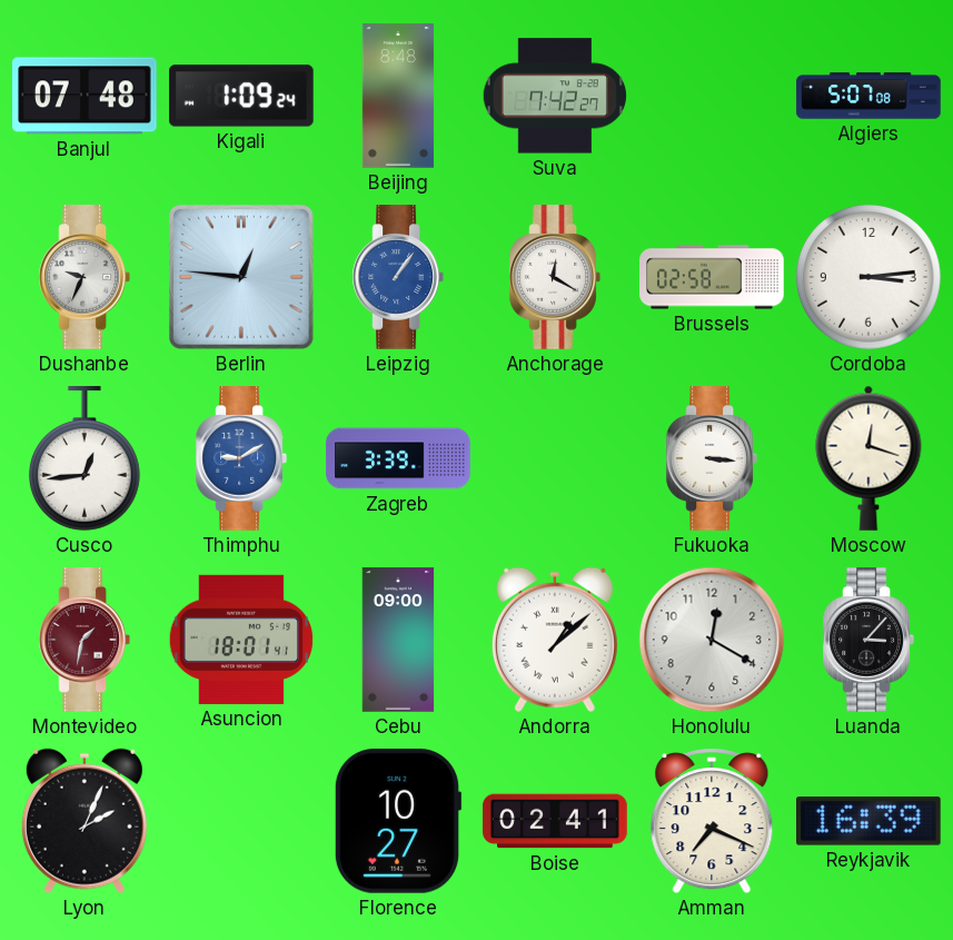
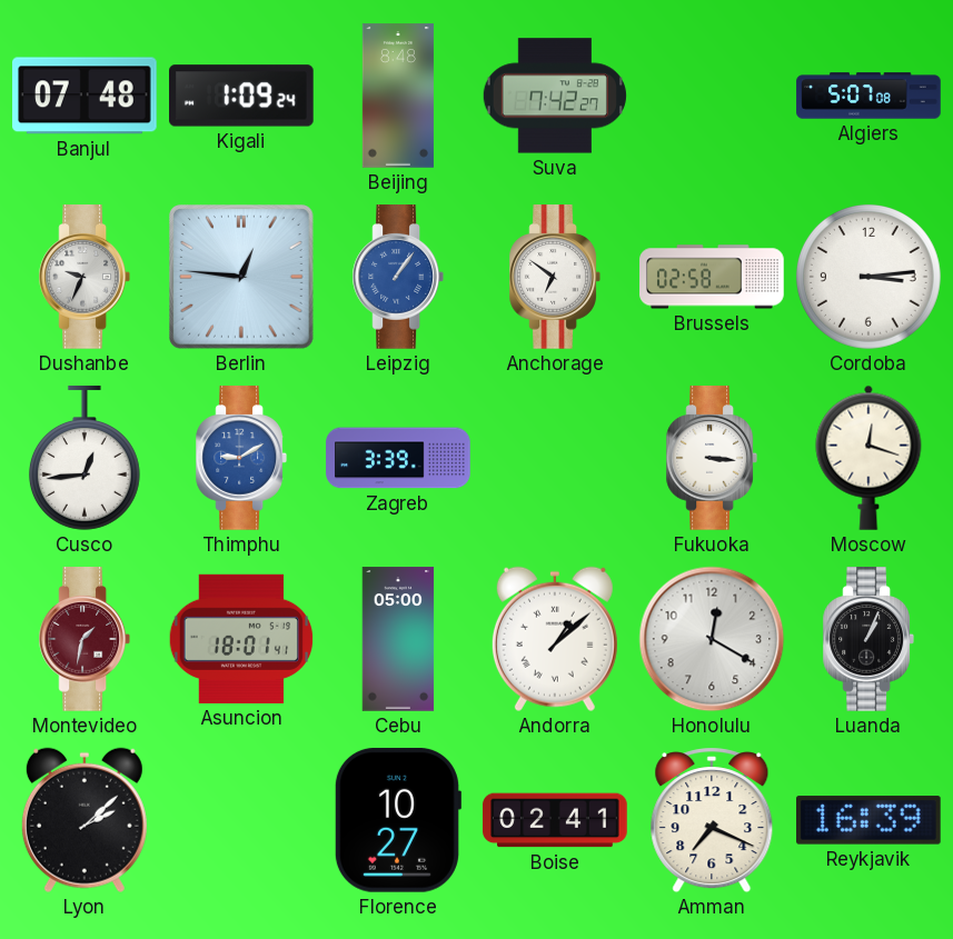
Anchorage: 12:20 -> 6:51
Cebu: 09:00 -> 05:00
Luanda: 3:07 -> 1:04
Lyon: 2:04 -> 2:08
